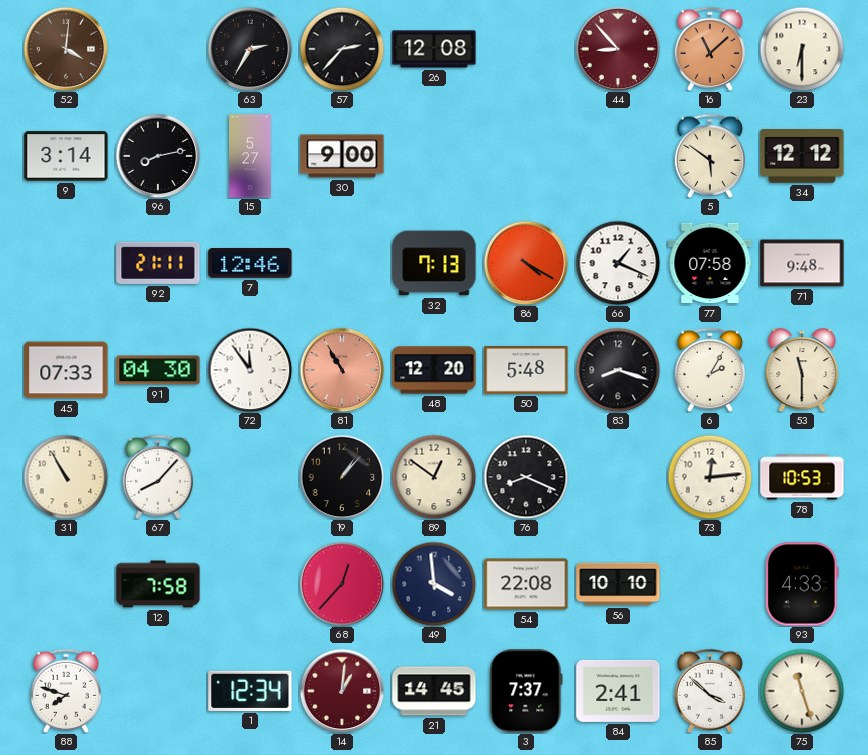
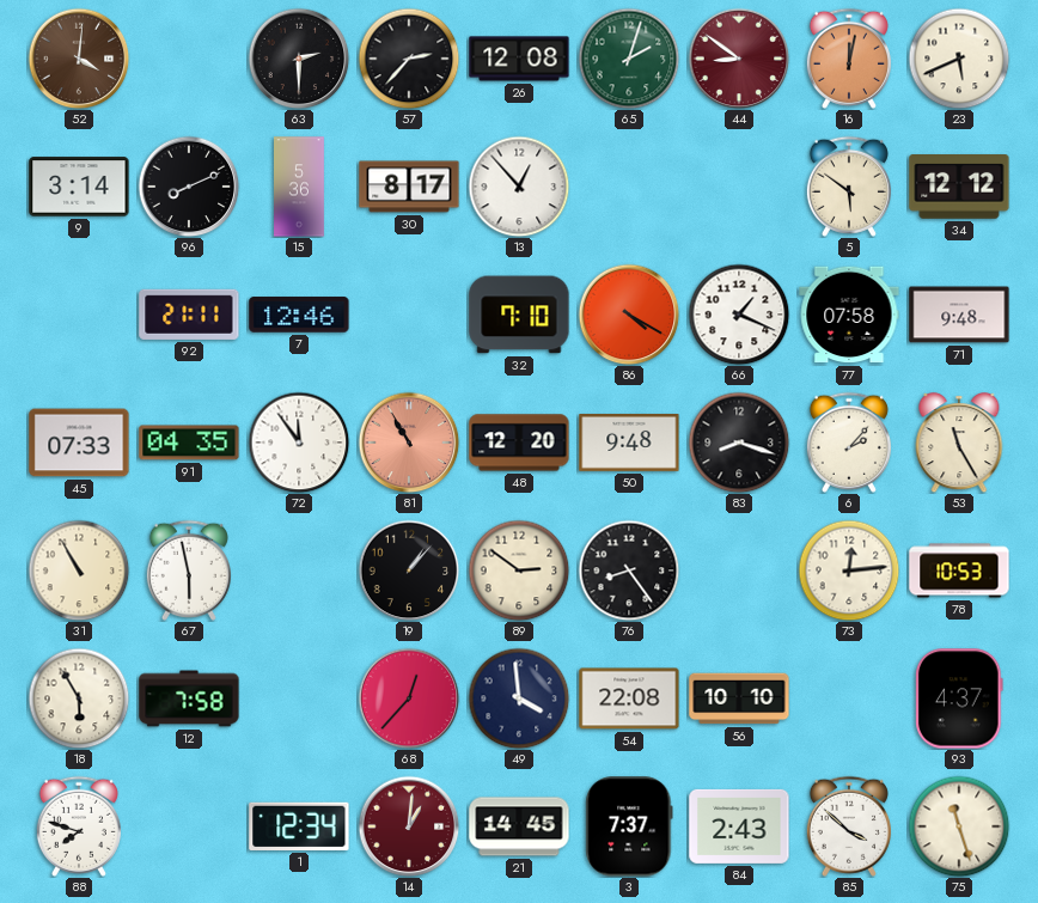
63: 2:35 -> 2:30
65: none -> 2:03
44: 8:53 -> 8:51
16: 11:08 -> 12:02
23: 6:30 -> 5:41
96: 8:13 -> 8:11
15: 5:27 -> 5:36
30: 9:00 -> 8:17
13: none -> 12:53
32: 7:13 -> 7:10
91: 04:30 -> 04:35
50: 5:48 -> 9:48
6: 2:05 -> 2:07
53: 11:30 -> 11:25
67: 8:07 -> 5:58
89: 12:51 -> 2:51
76: 8:19 -> 8:24
18: none -> 5:55
93: 4:33 -> 4:37
84: 2:41 -> 2:43
